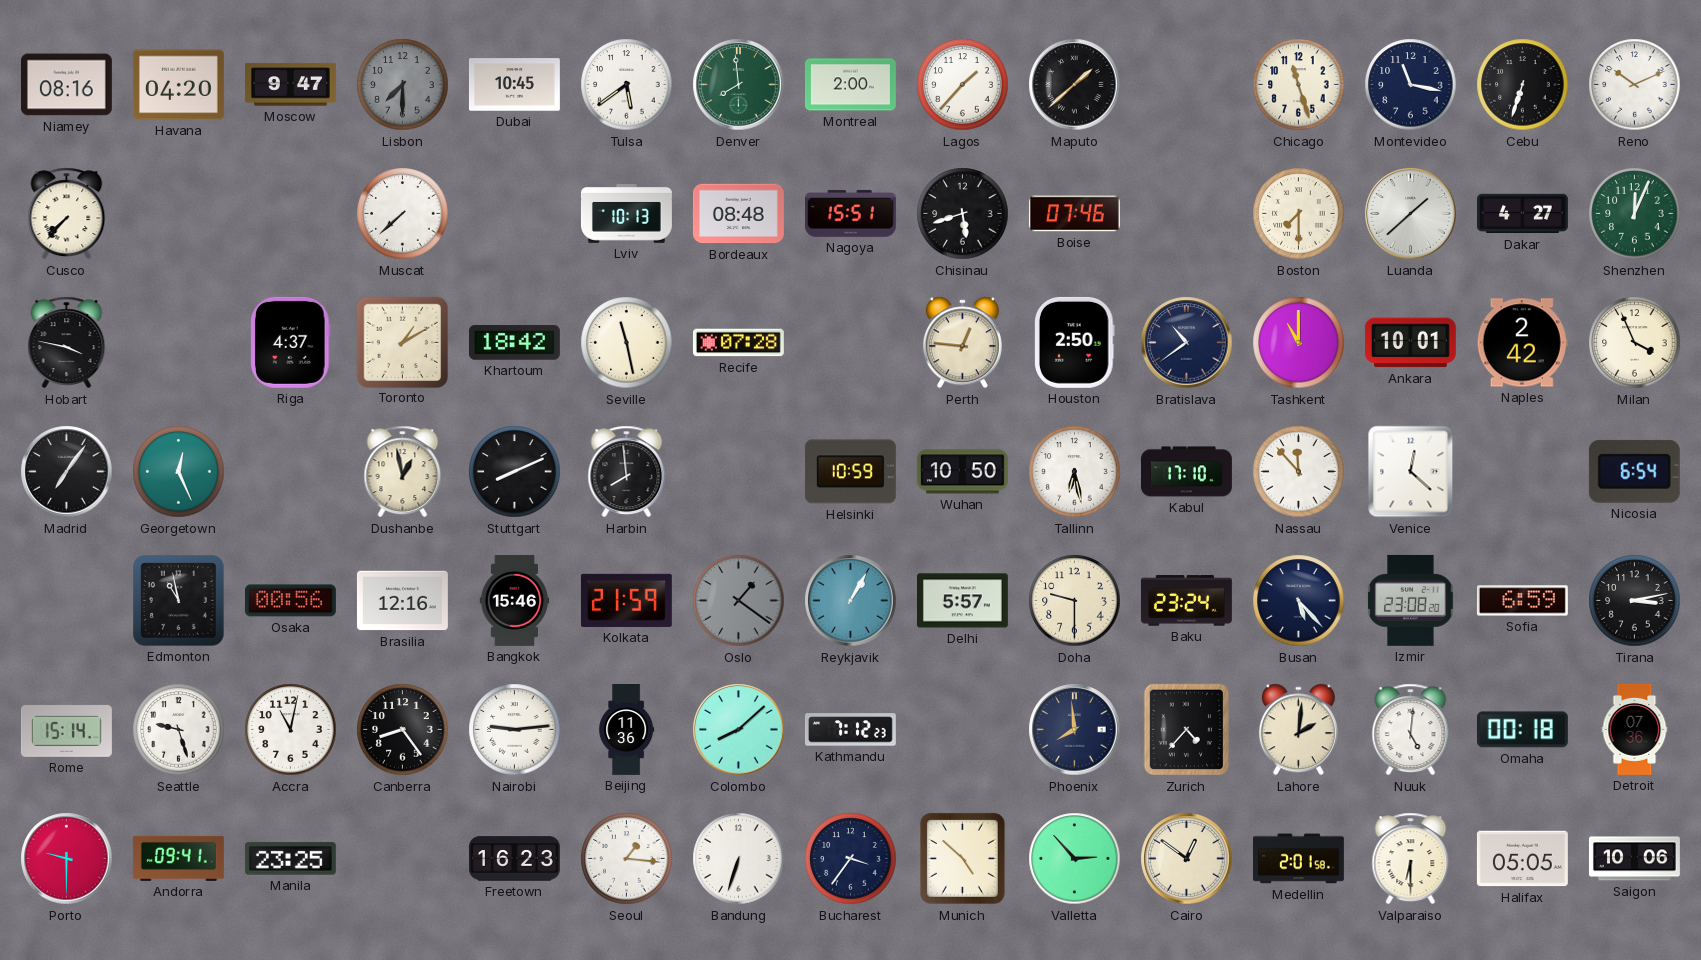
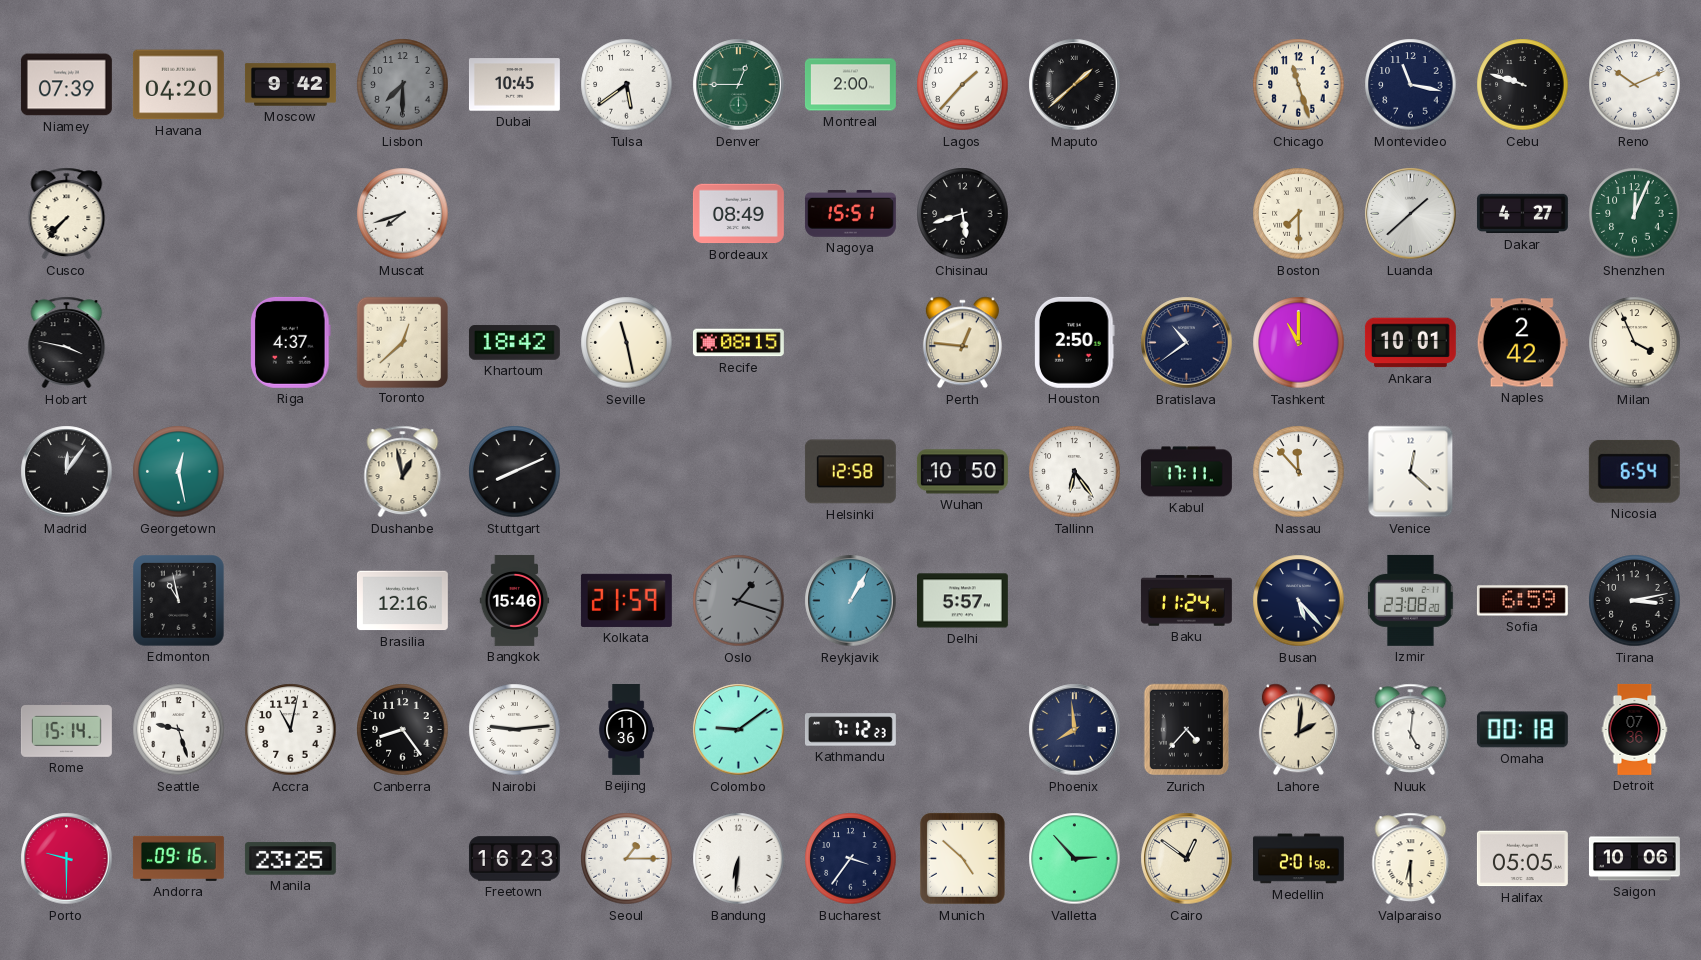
Niamey: 08:16 -> 07:39
Moscow: 9:47 -> 9:42
Denver: 7:59 -> 12:45
Cebu: 6:33 -> 9:48
Muscat: 7:38 -> 7:42
Lviv: 10:13 -> none
Bordeaux: 08:48 -> 08:49
Boise: 07:46 -> none
Toronto: 1:10 -> 12:38
Recife: 07:28 -> 08:15
Madrid: 7:06 -> 12:06
Georgetown: 12:26 -> 12:28
Harbin: 7:59 -> none
Helsinki: 10:59 -> 12:58
Tallinn: 6:28 -> 6:24
Kabul: 17:10 -> 17:11
Osaka: 00:56 -> none
Oslo: 1:21 -> 1:18
Doha: 9:30 -> none
Baku: 23:24 -> 11:24
Colombo: 8:08 -> 9:09
Andorra: 09:41 -> 09:16
Seoul: 1:16 -> 1:15
Bandung: 6:33 -> 6:31
